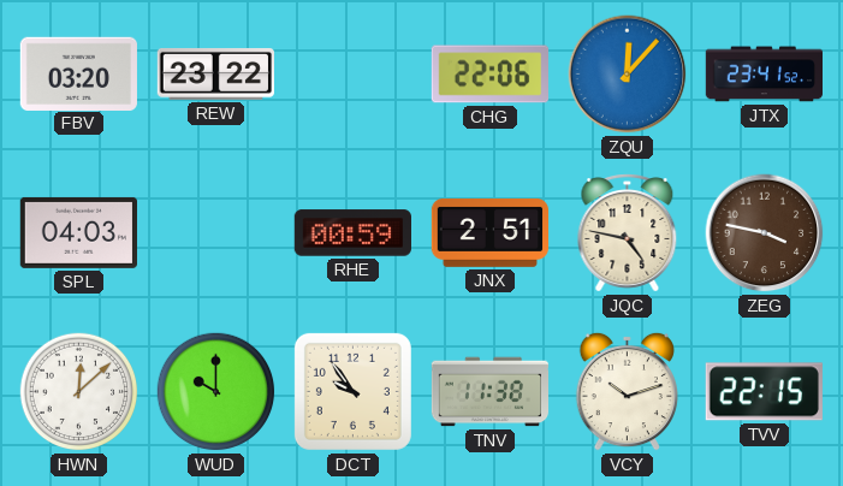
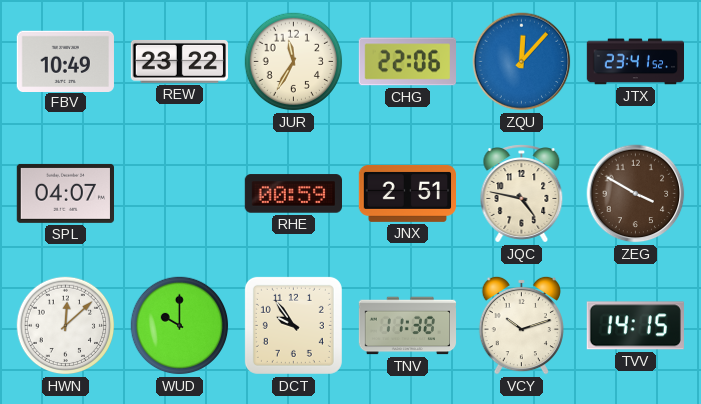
FBV: 03:20 -> 10:49
JUR: none -> 11:35
SPL: 04:03 -> 04:07
ZEG: 3:47 -> 3:50
TVV: 22:15 -> 14:15
